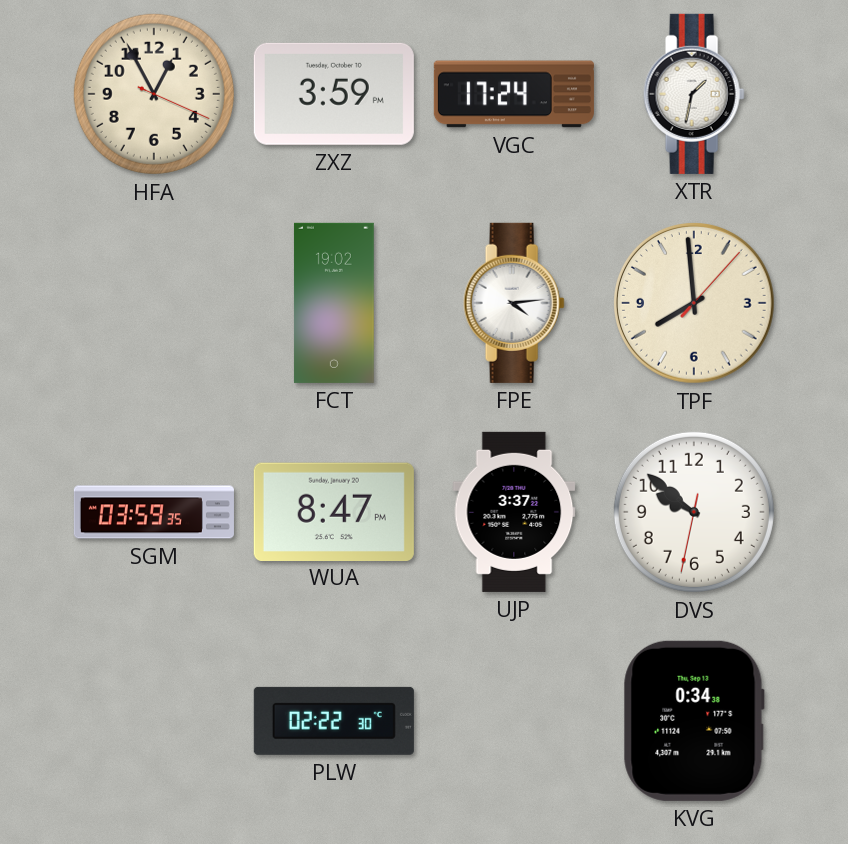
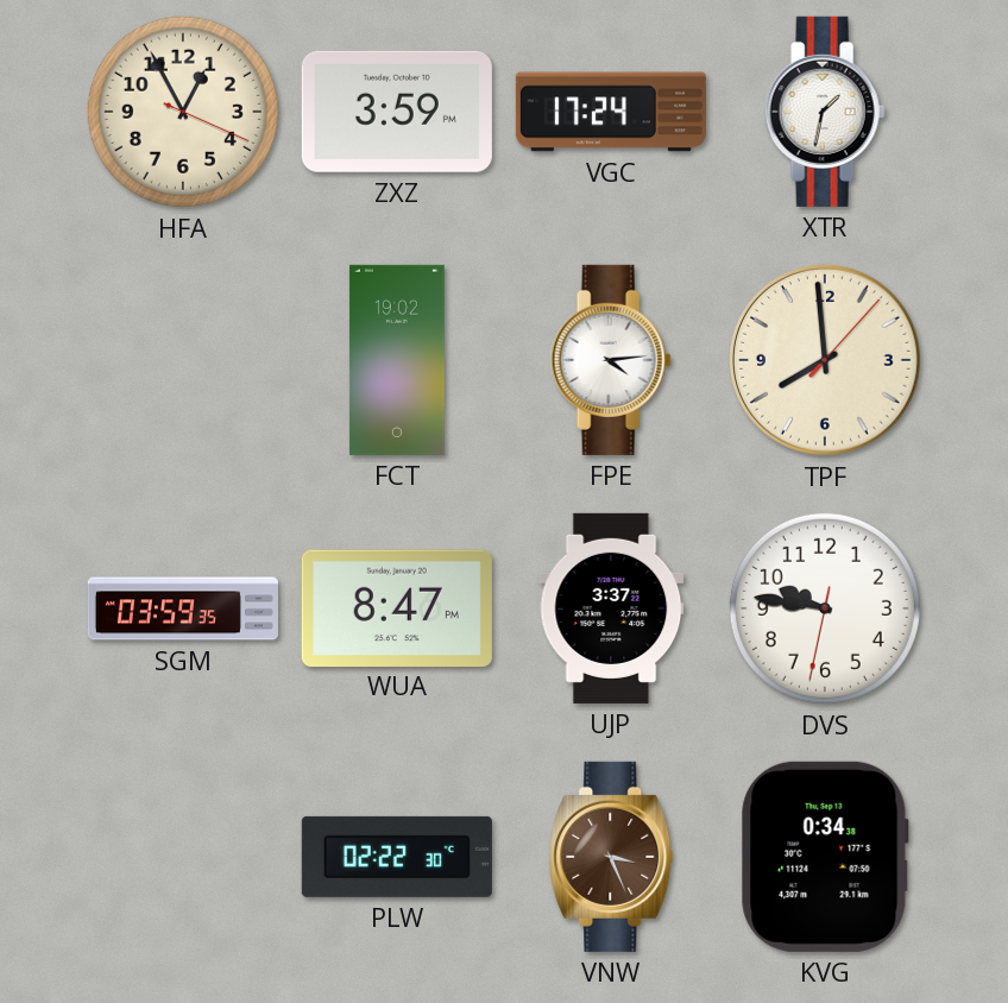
DVS: 9:51 -> 9:46
VNW: none -> 3:26
